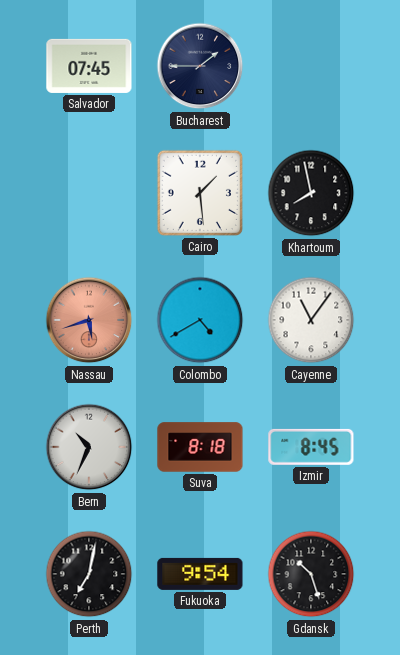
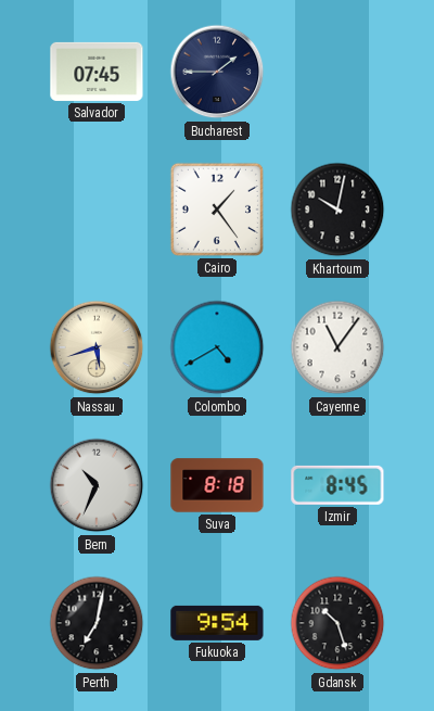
Cairo: 1:29 -> 1:24
Khartoum: 7:58 -> 10:02
Nassau dial: salmon -> cream
